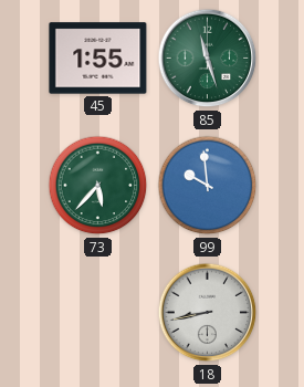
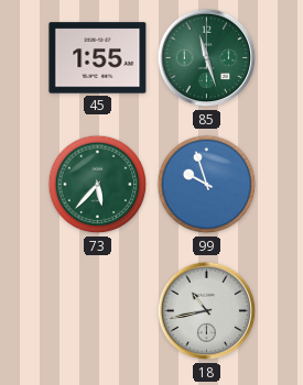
99: 9:59 -> 9:57
18: 8:43 -> 10:43
